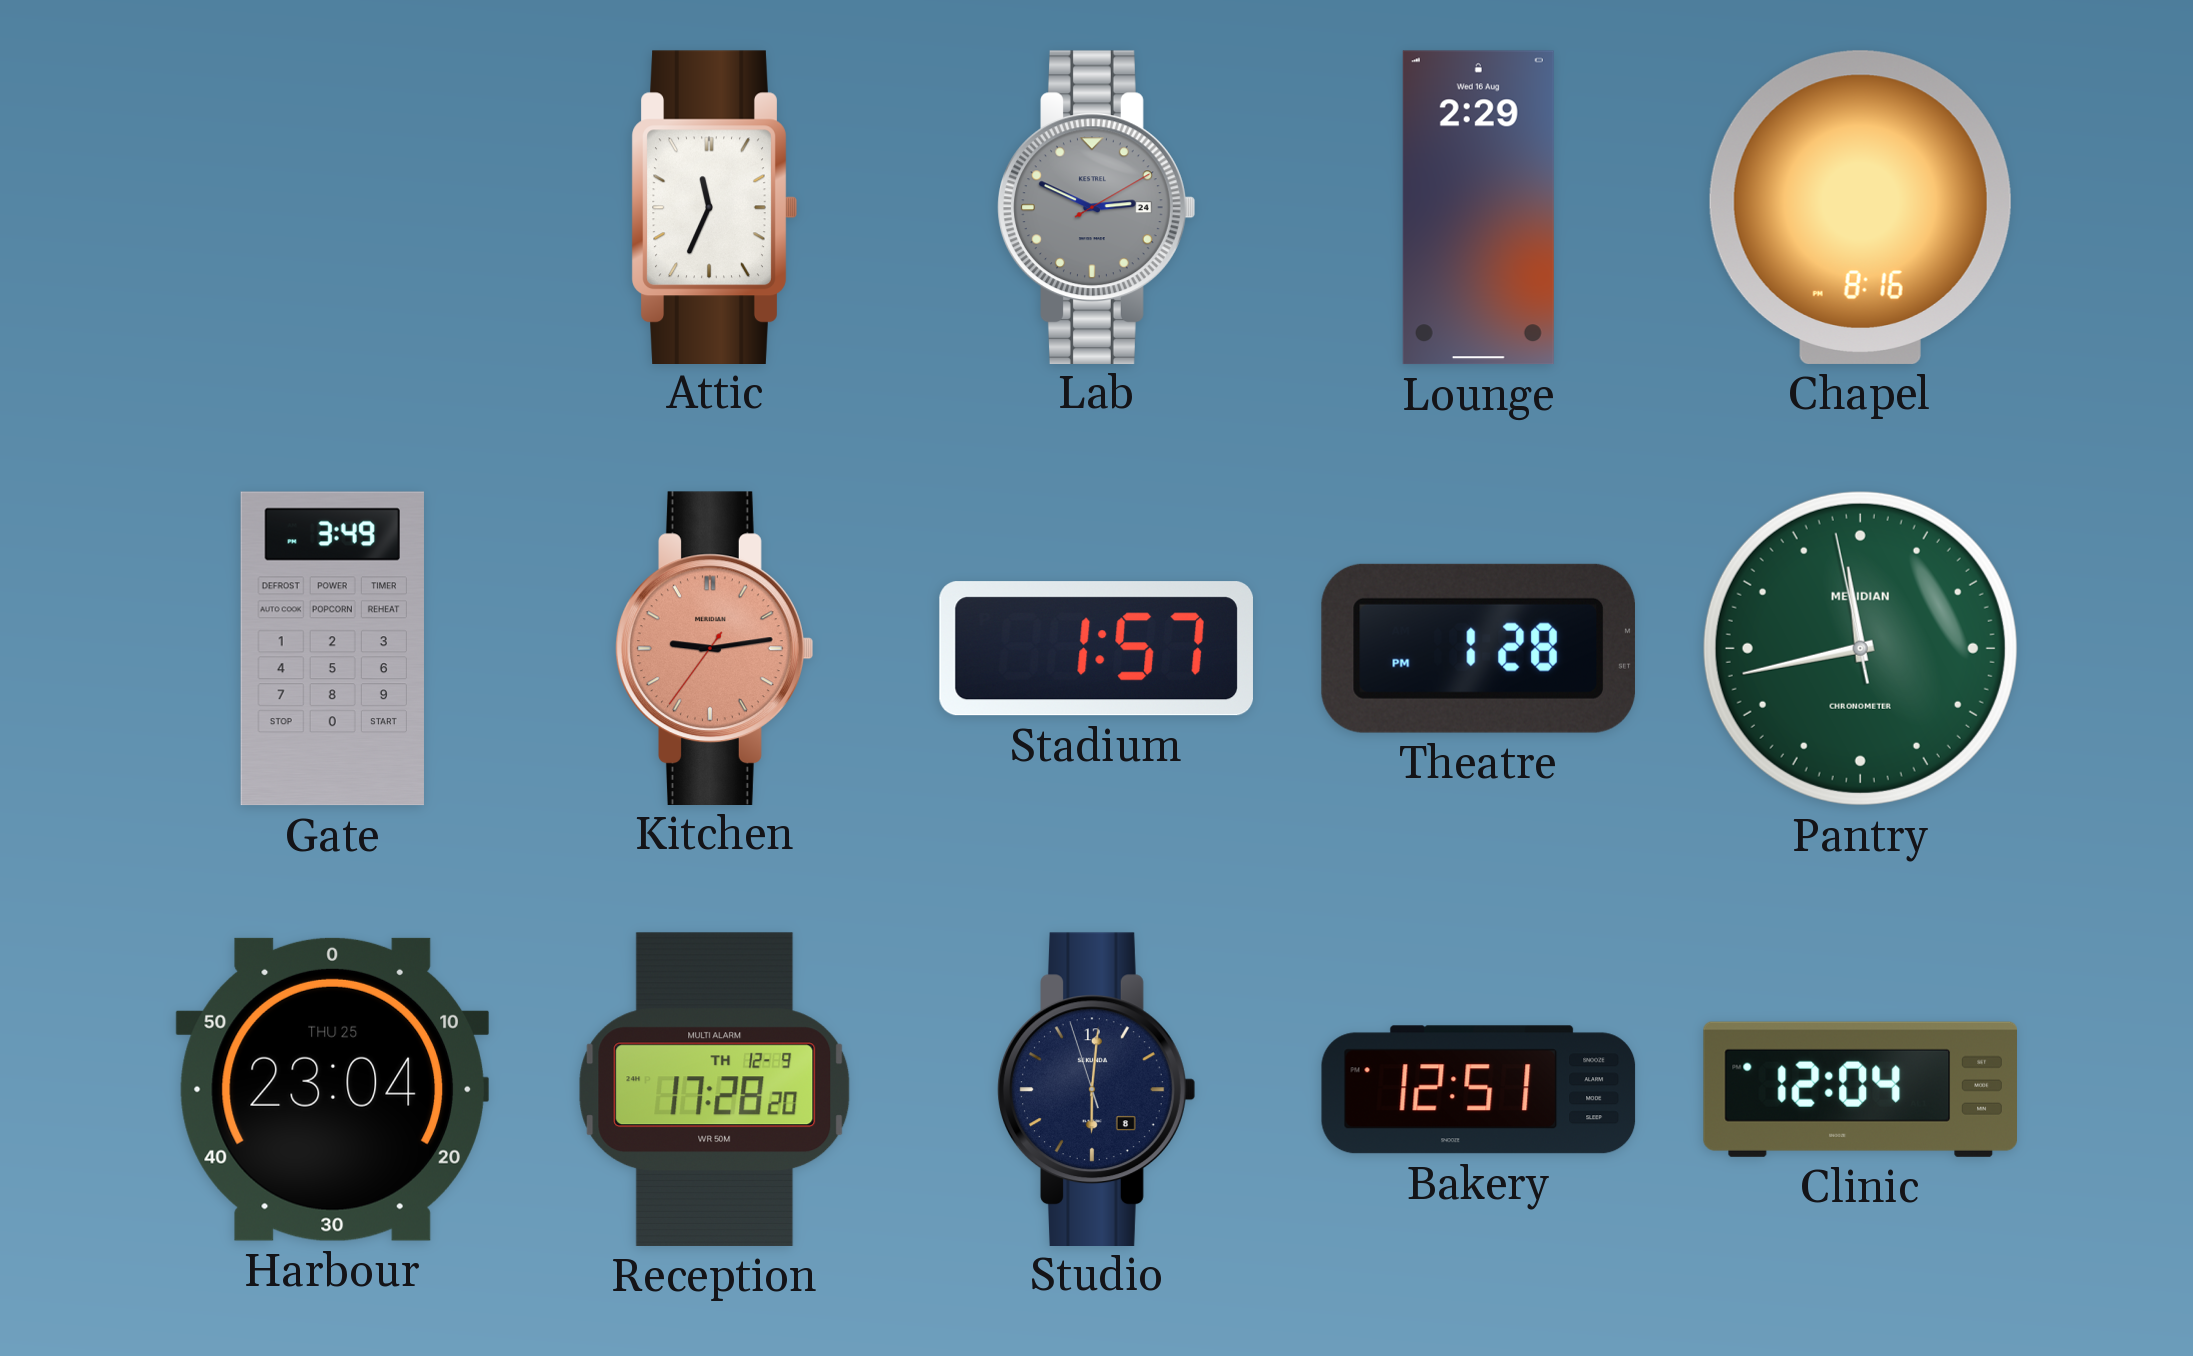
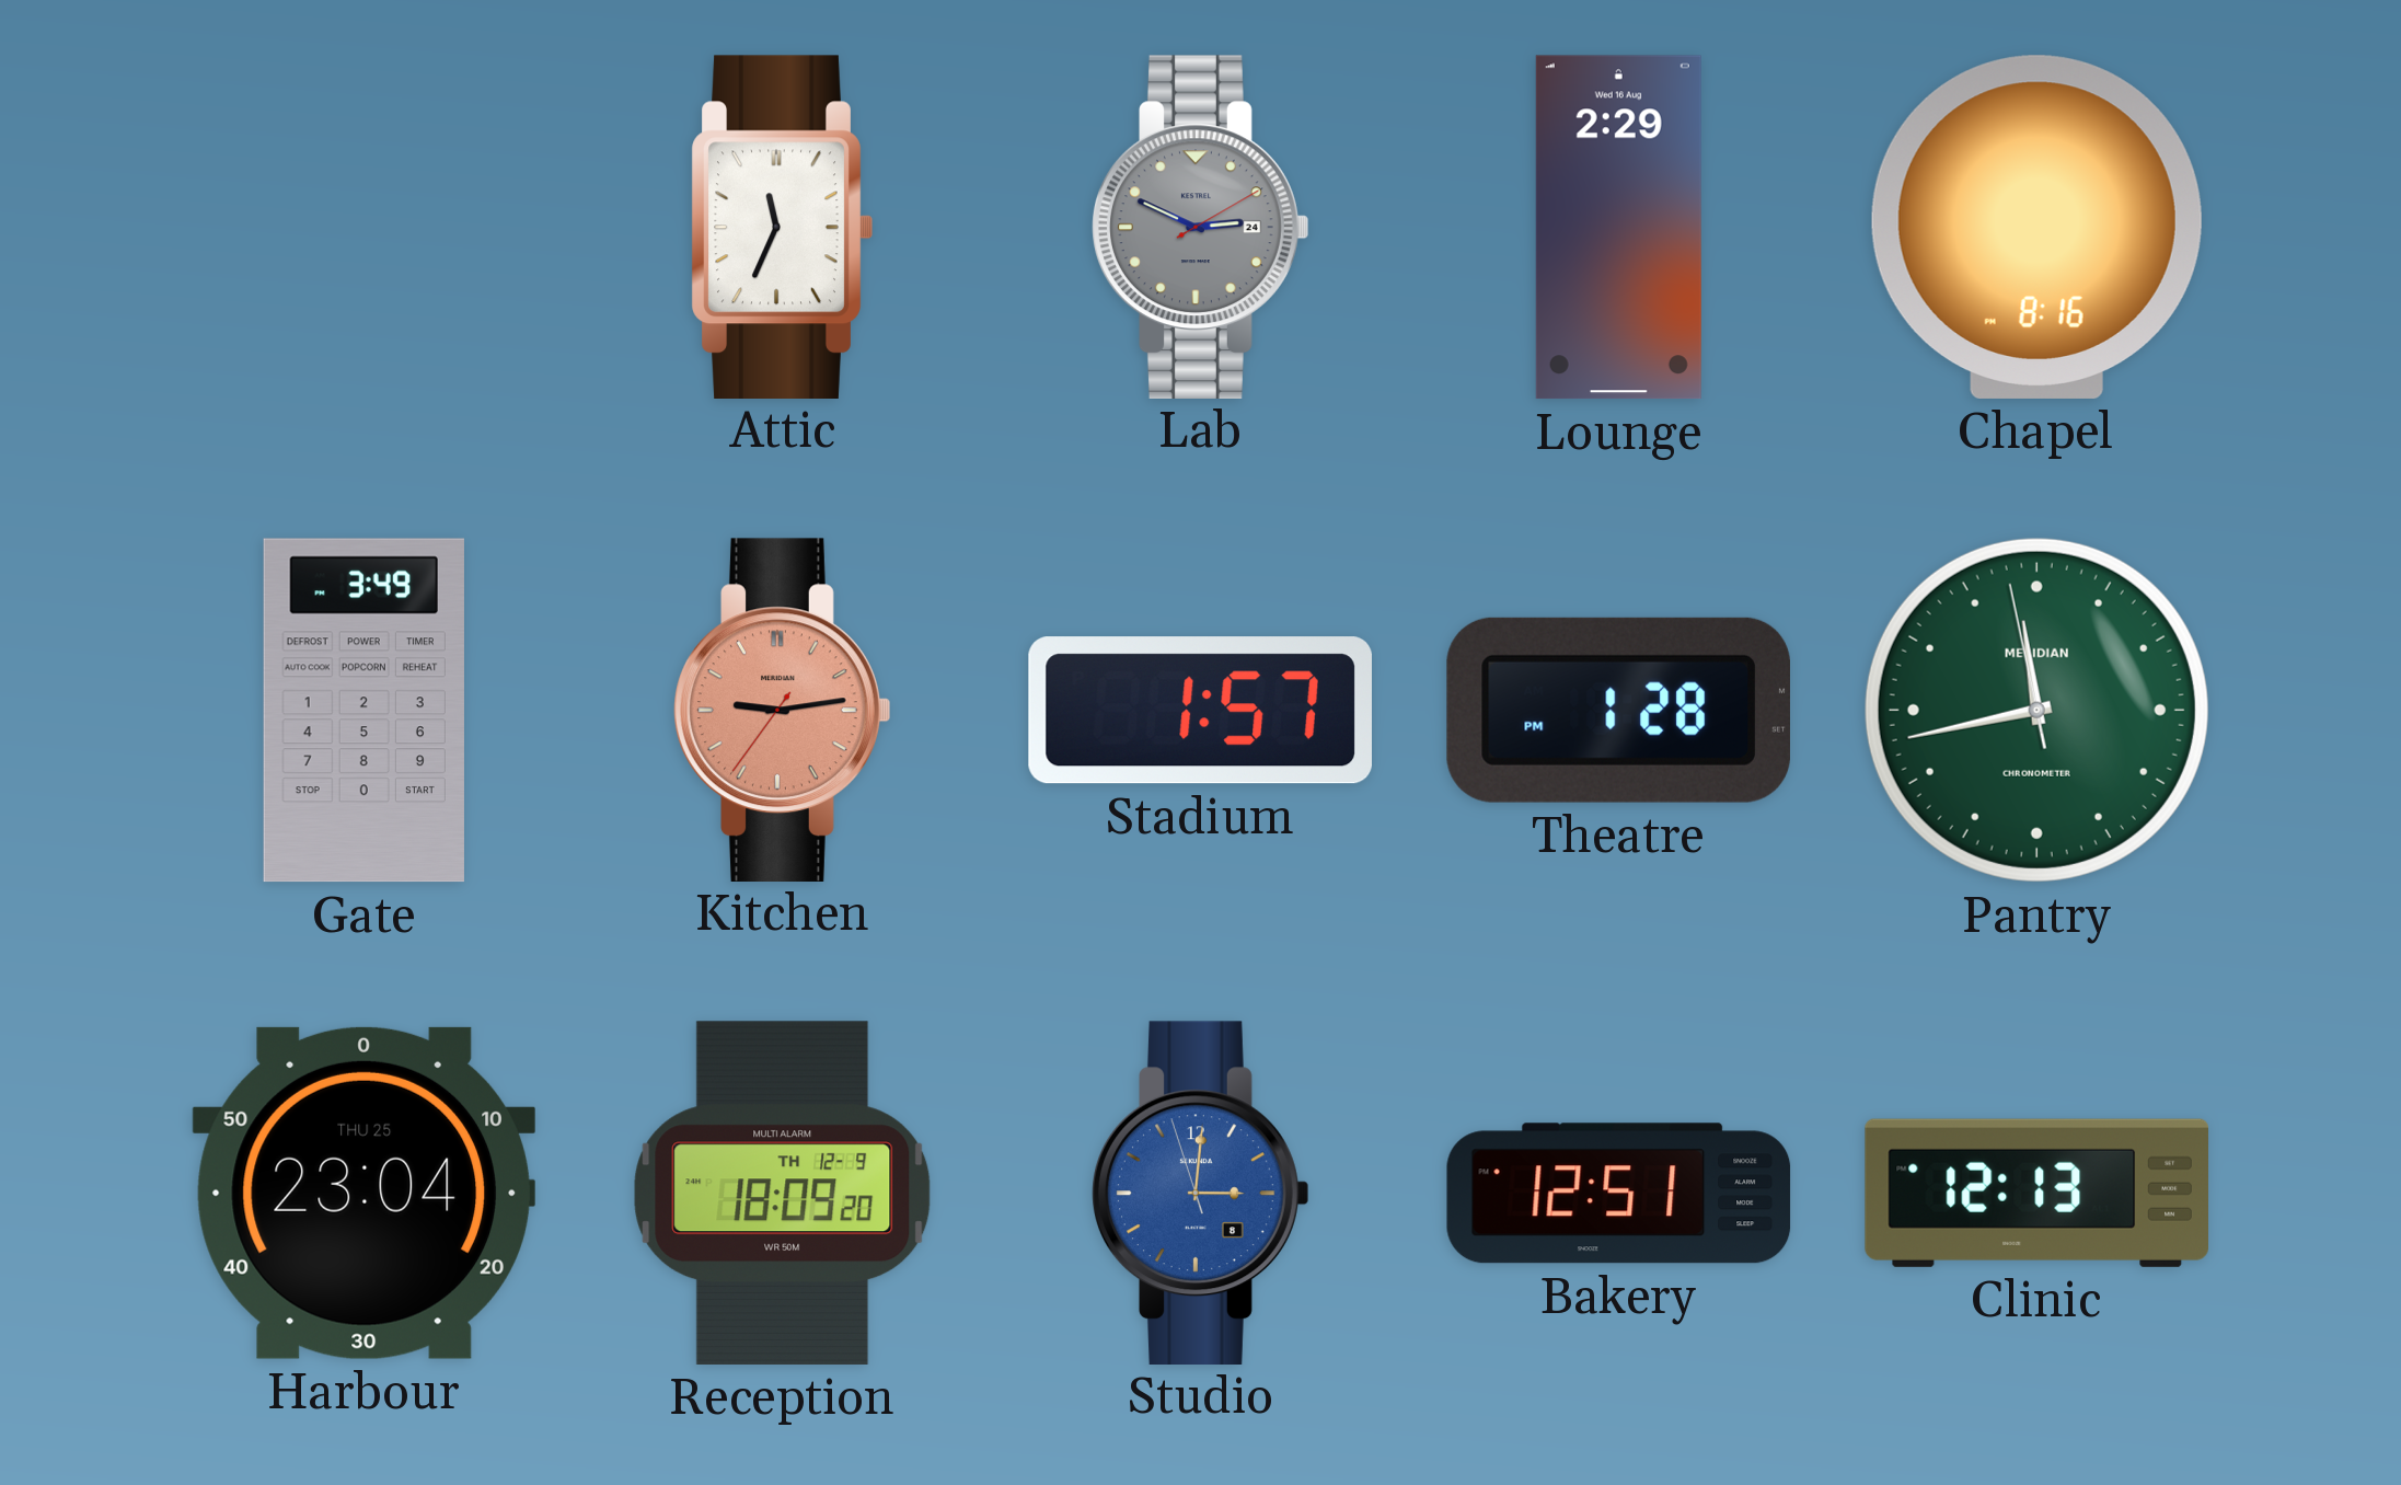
Reception: 17:28 -> 18:09
Studio: 6:00 -> 3:00
Studio dial: navy -> blue
Clinic: 12:04 -> 12:13
